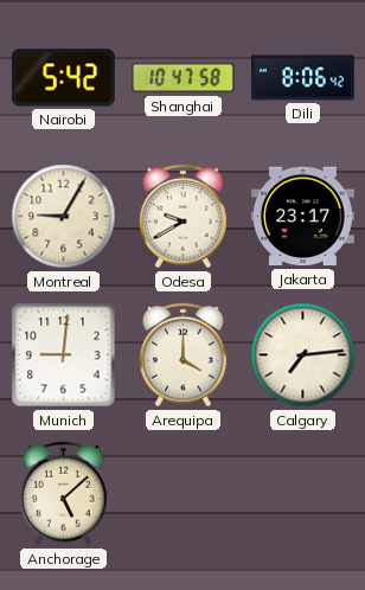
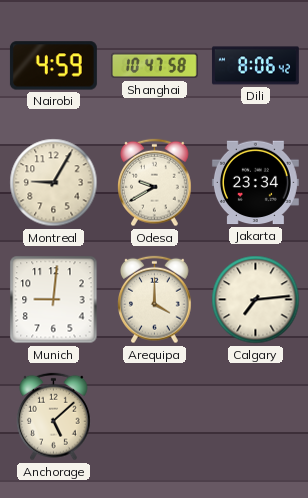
Nairobi: 5:42 -> 4:59
Jakarta: 23:17 -> 23:34
